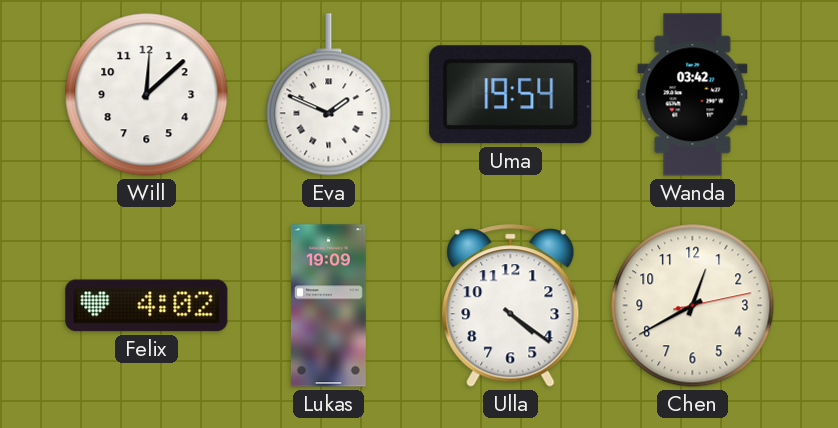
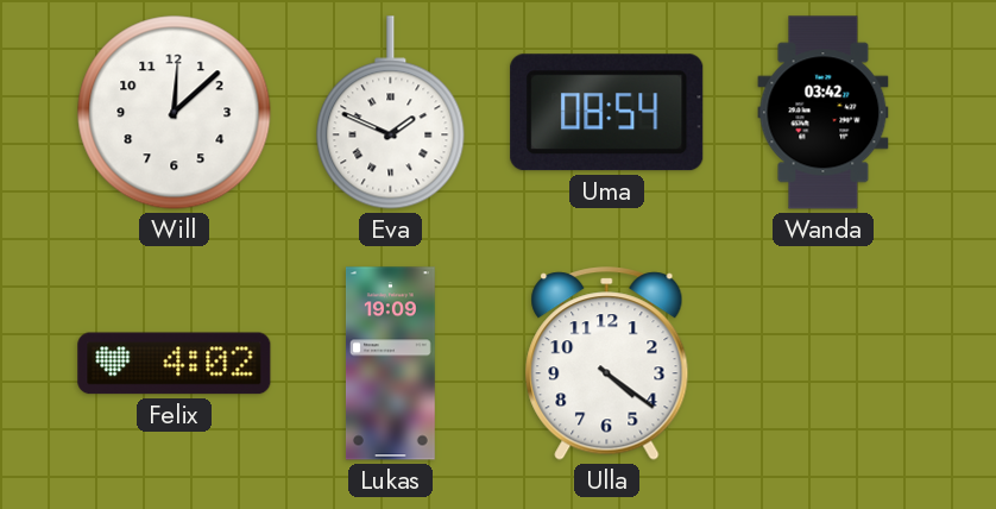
Uma: 19:54 -> 08:54
Chen: 12:40 -> none
